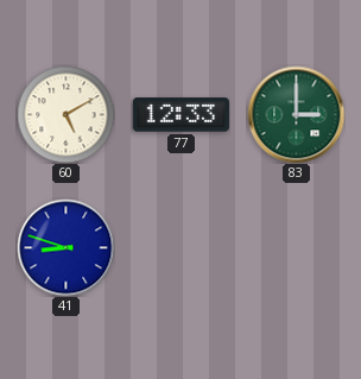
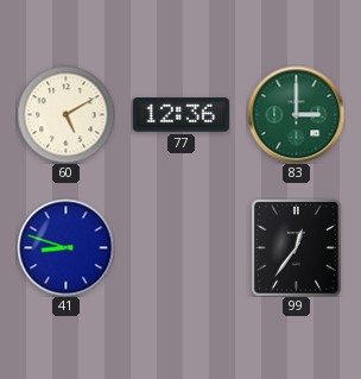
77: 12:33 -> 12:36
99: none -> 12:36
